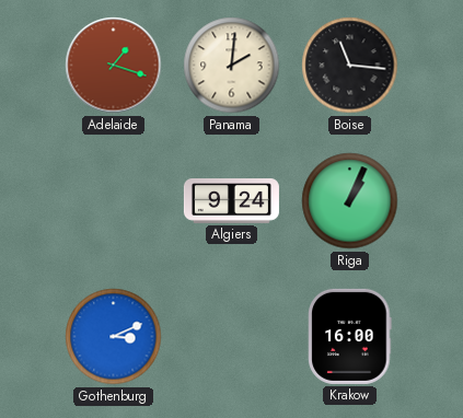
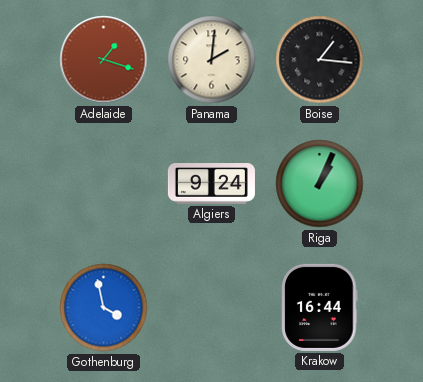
Boise: 11:16 -> 1:16
Gothenburg: 3:11 -> 3:58
Krakow: 16:00 -> 16:44
